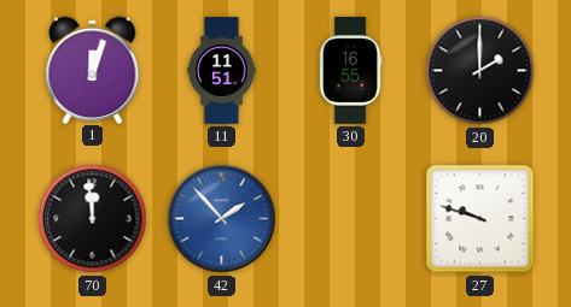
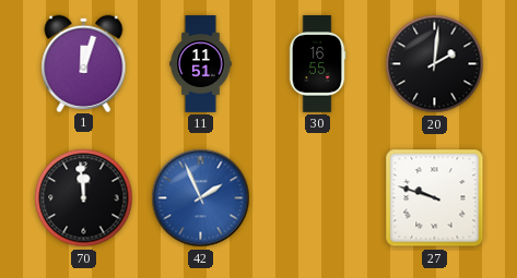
20: 2:00 -> 2:01
42: 1:53 -> 1:56
